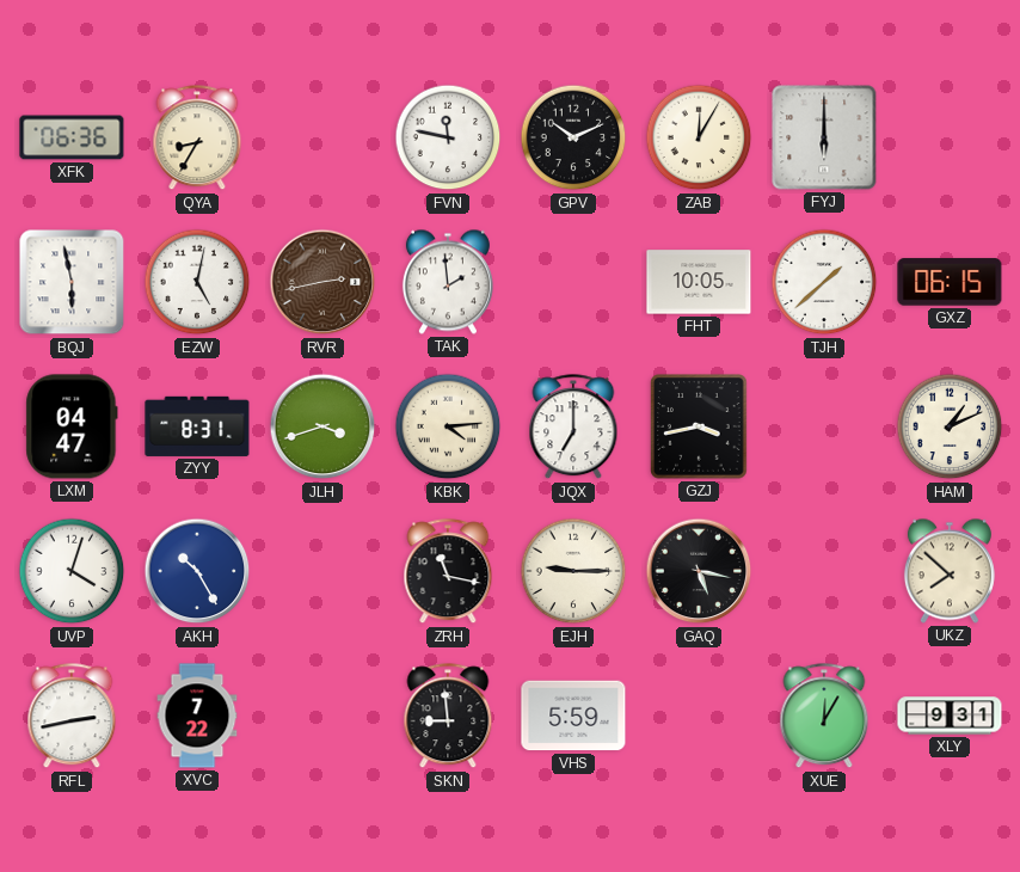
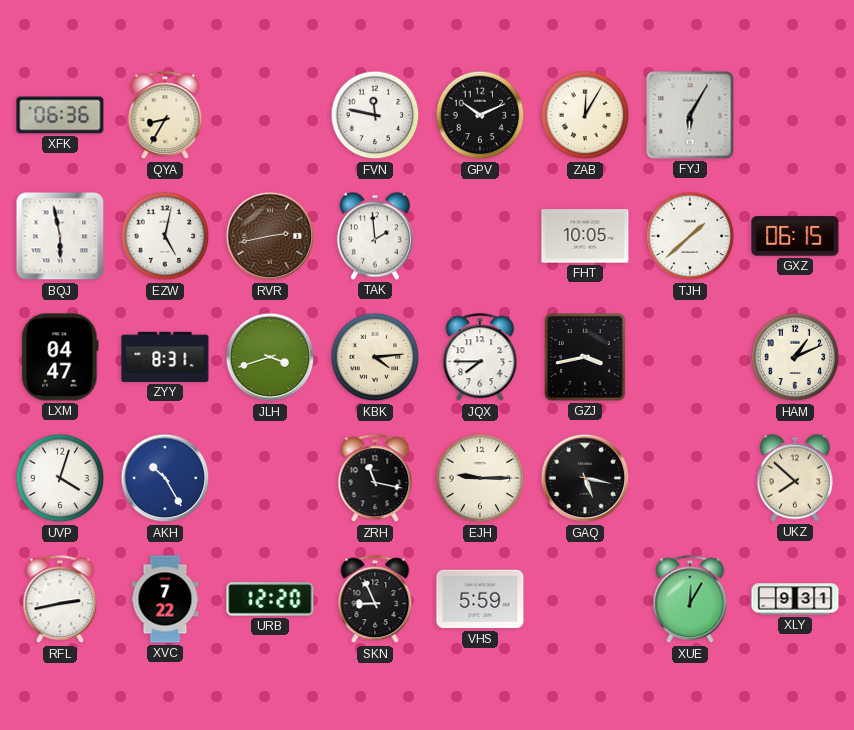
FYJ: 6:00 -> 6:05
JQX: 7:00 -> 7:45
URB: none -> 12:20
SKN: 8:59 -> 8:56
